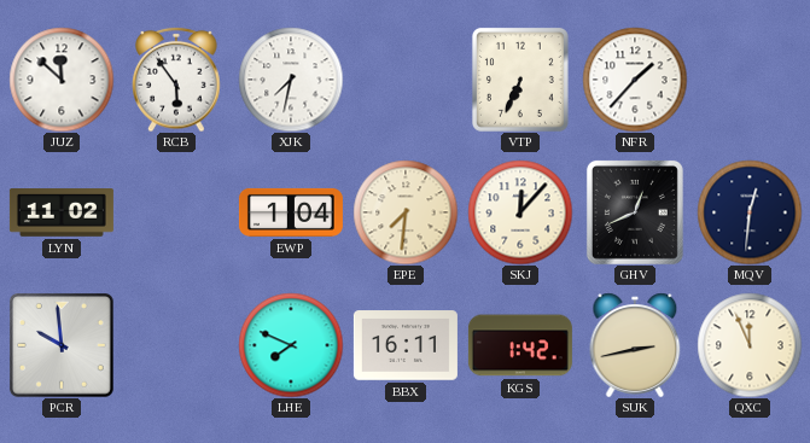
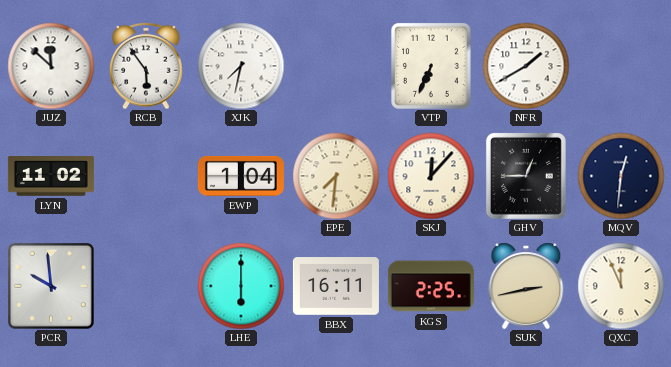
NFR: 1:37 -> 1:40
GHV: 12:41 -> 12:45
LHE: 7:49 -> 6:00
KGS: 1:42 -> 2:25
